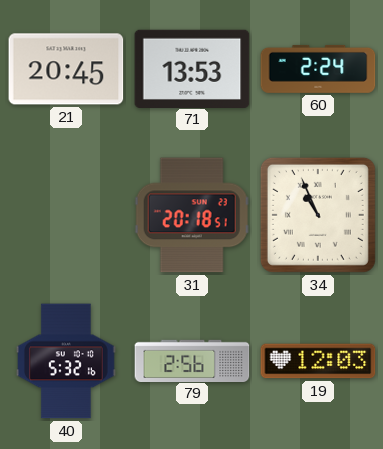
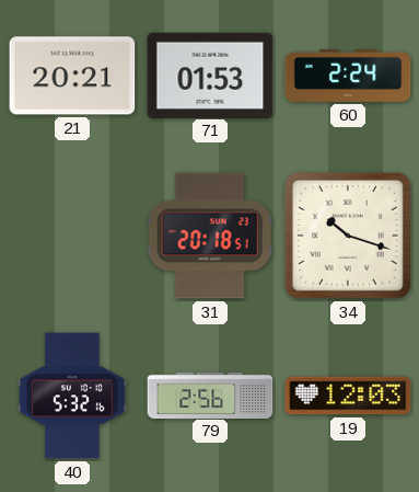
21: 20:45 -> 20:21
71: 13:53 -> 01:53
34: 10:56 -> 10:18
